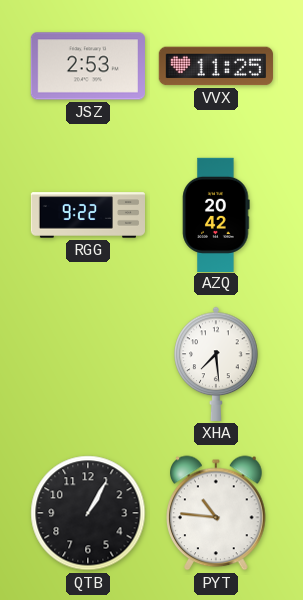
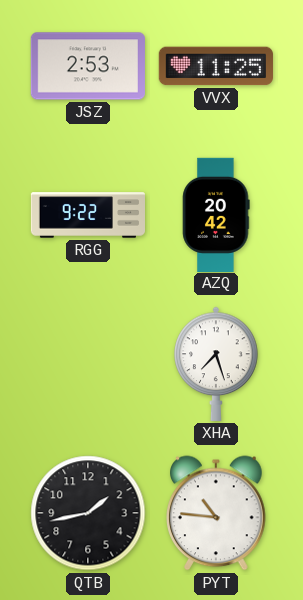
XHA: 7:29 -> 7:27
QTB: 1:05 -> 1:43
